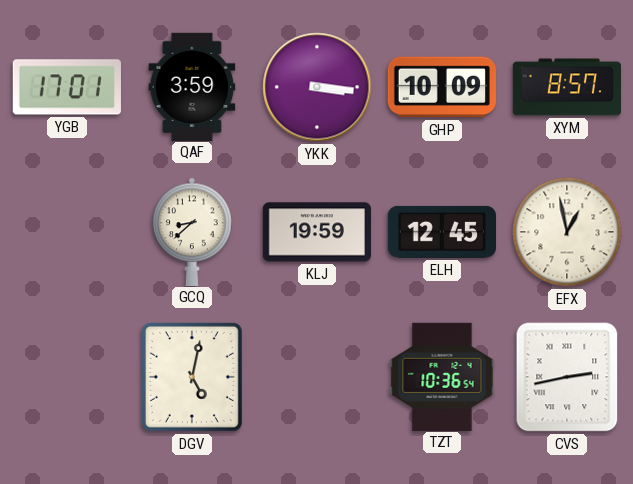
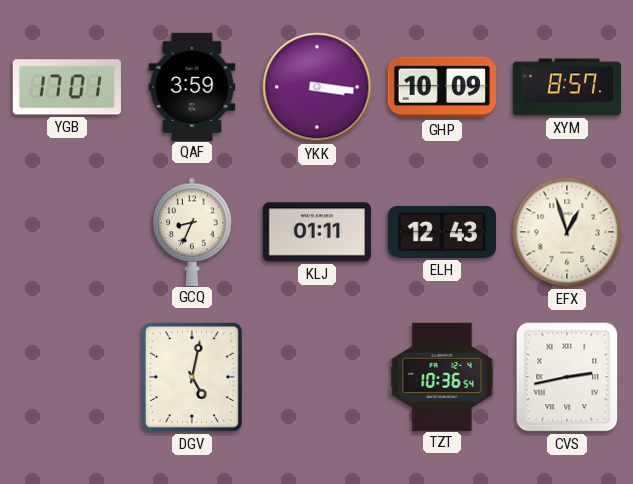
GCQ: 8:38 -> 8:34
KLJ: 19:59 -> 01:11
ELH: 12:45 -> 12:43
EFX: 12:58 -> 12:57
